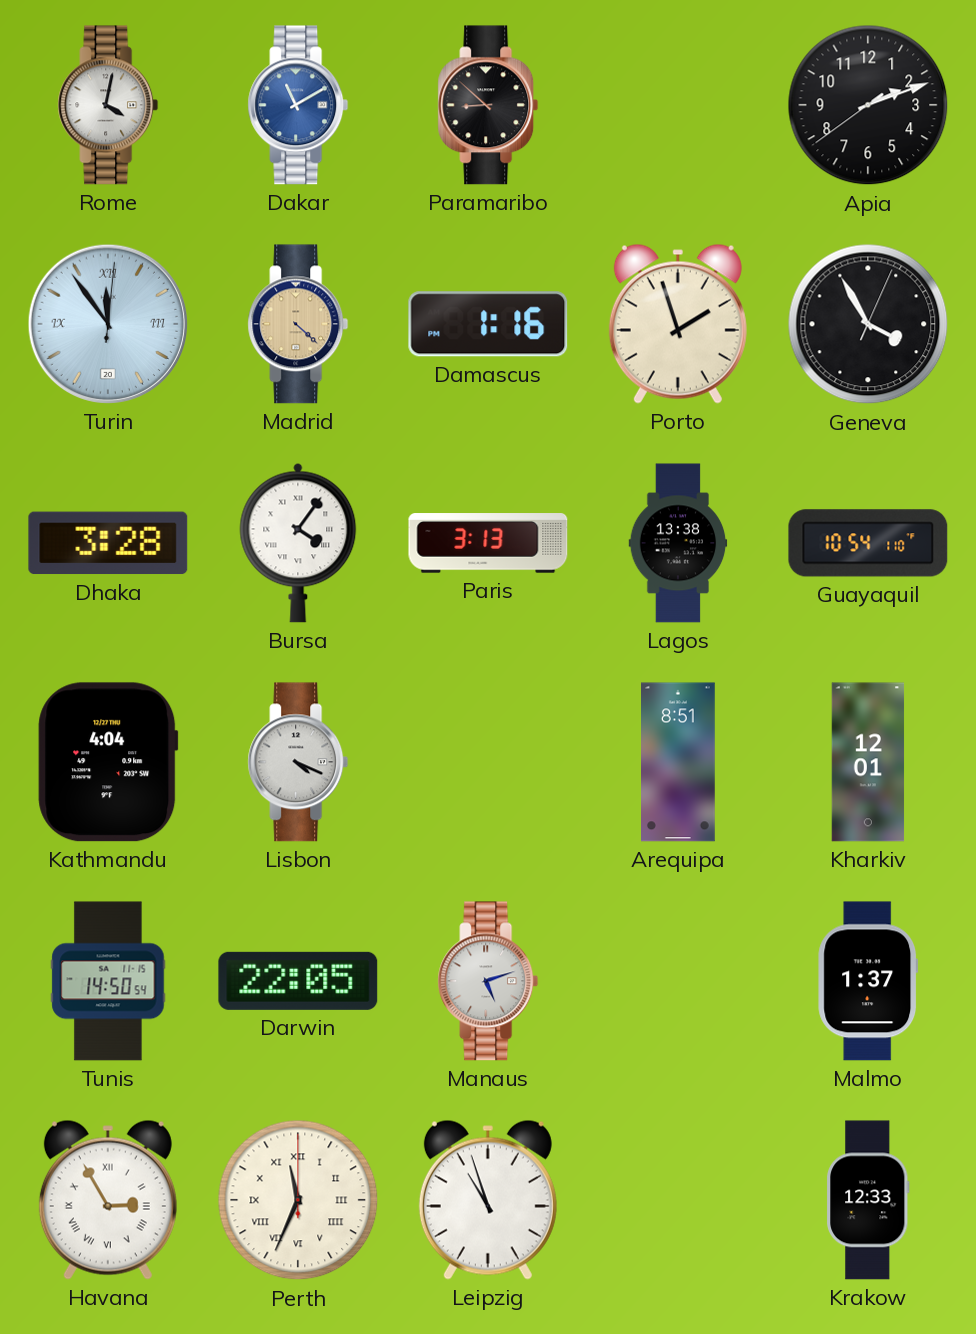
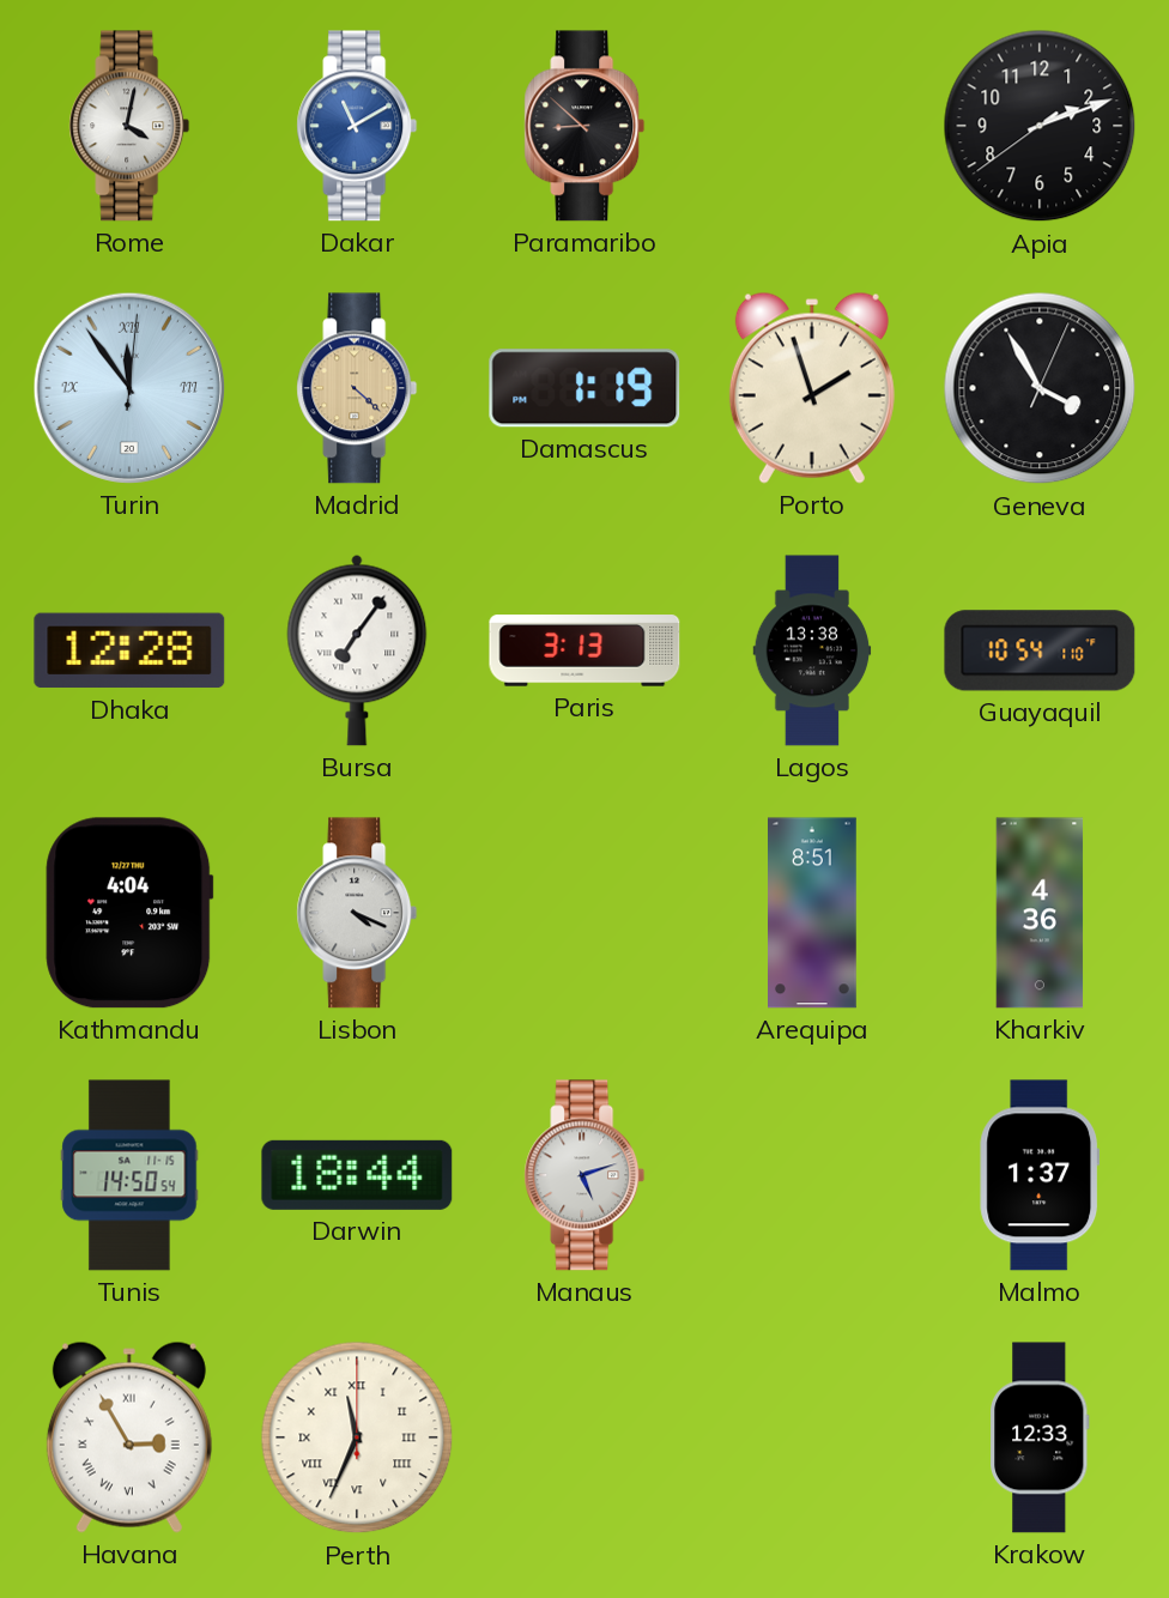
Damascus: 1:16 -> 1:19
Dhaka: 3:28 -> 12:28
Bursa: 4:06 -> 7:06
Kharkiv: 12:01 -> 4:36
Darwin: 22:05 -> 18:44
Leipzig: 10:57 -> none
